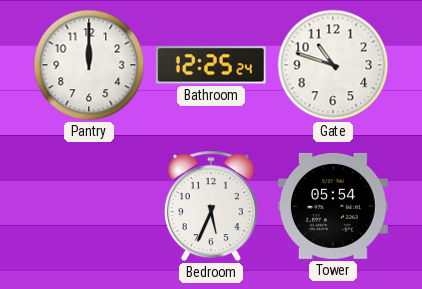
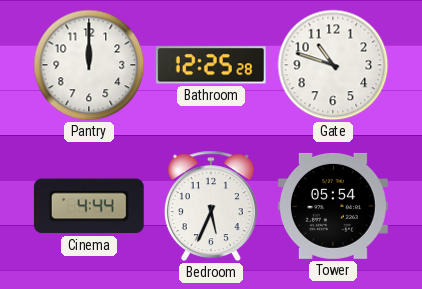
Bathroom: 12:25:24 -> 12:25:28
Cinema: none -> 4:44
